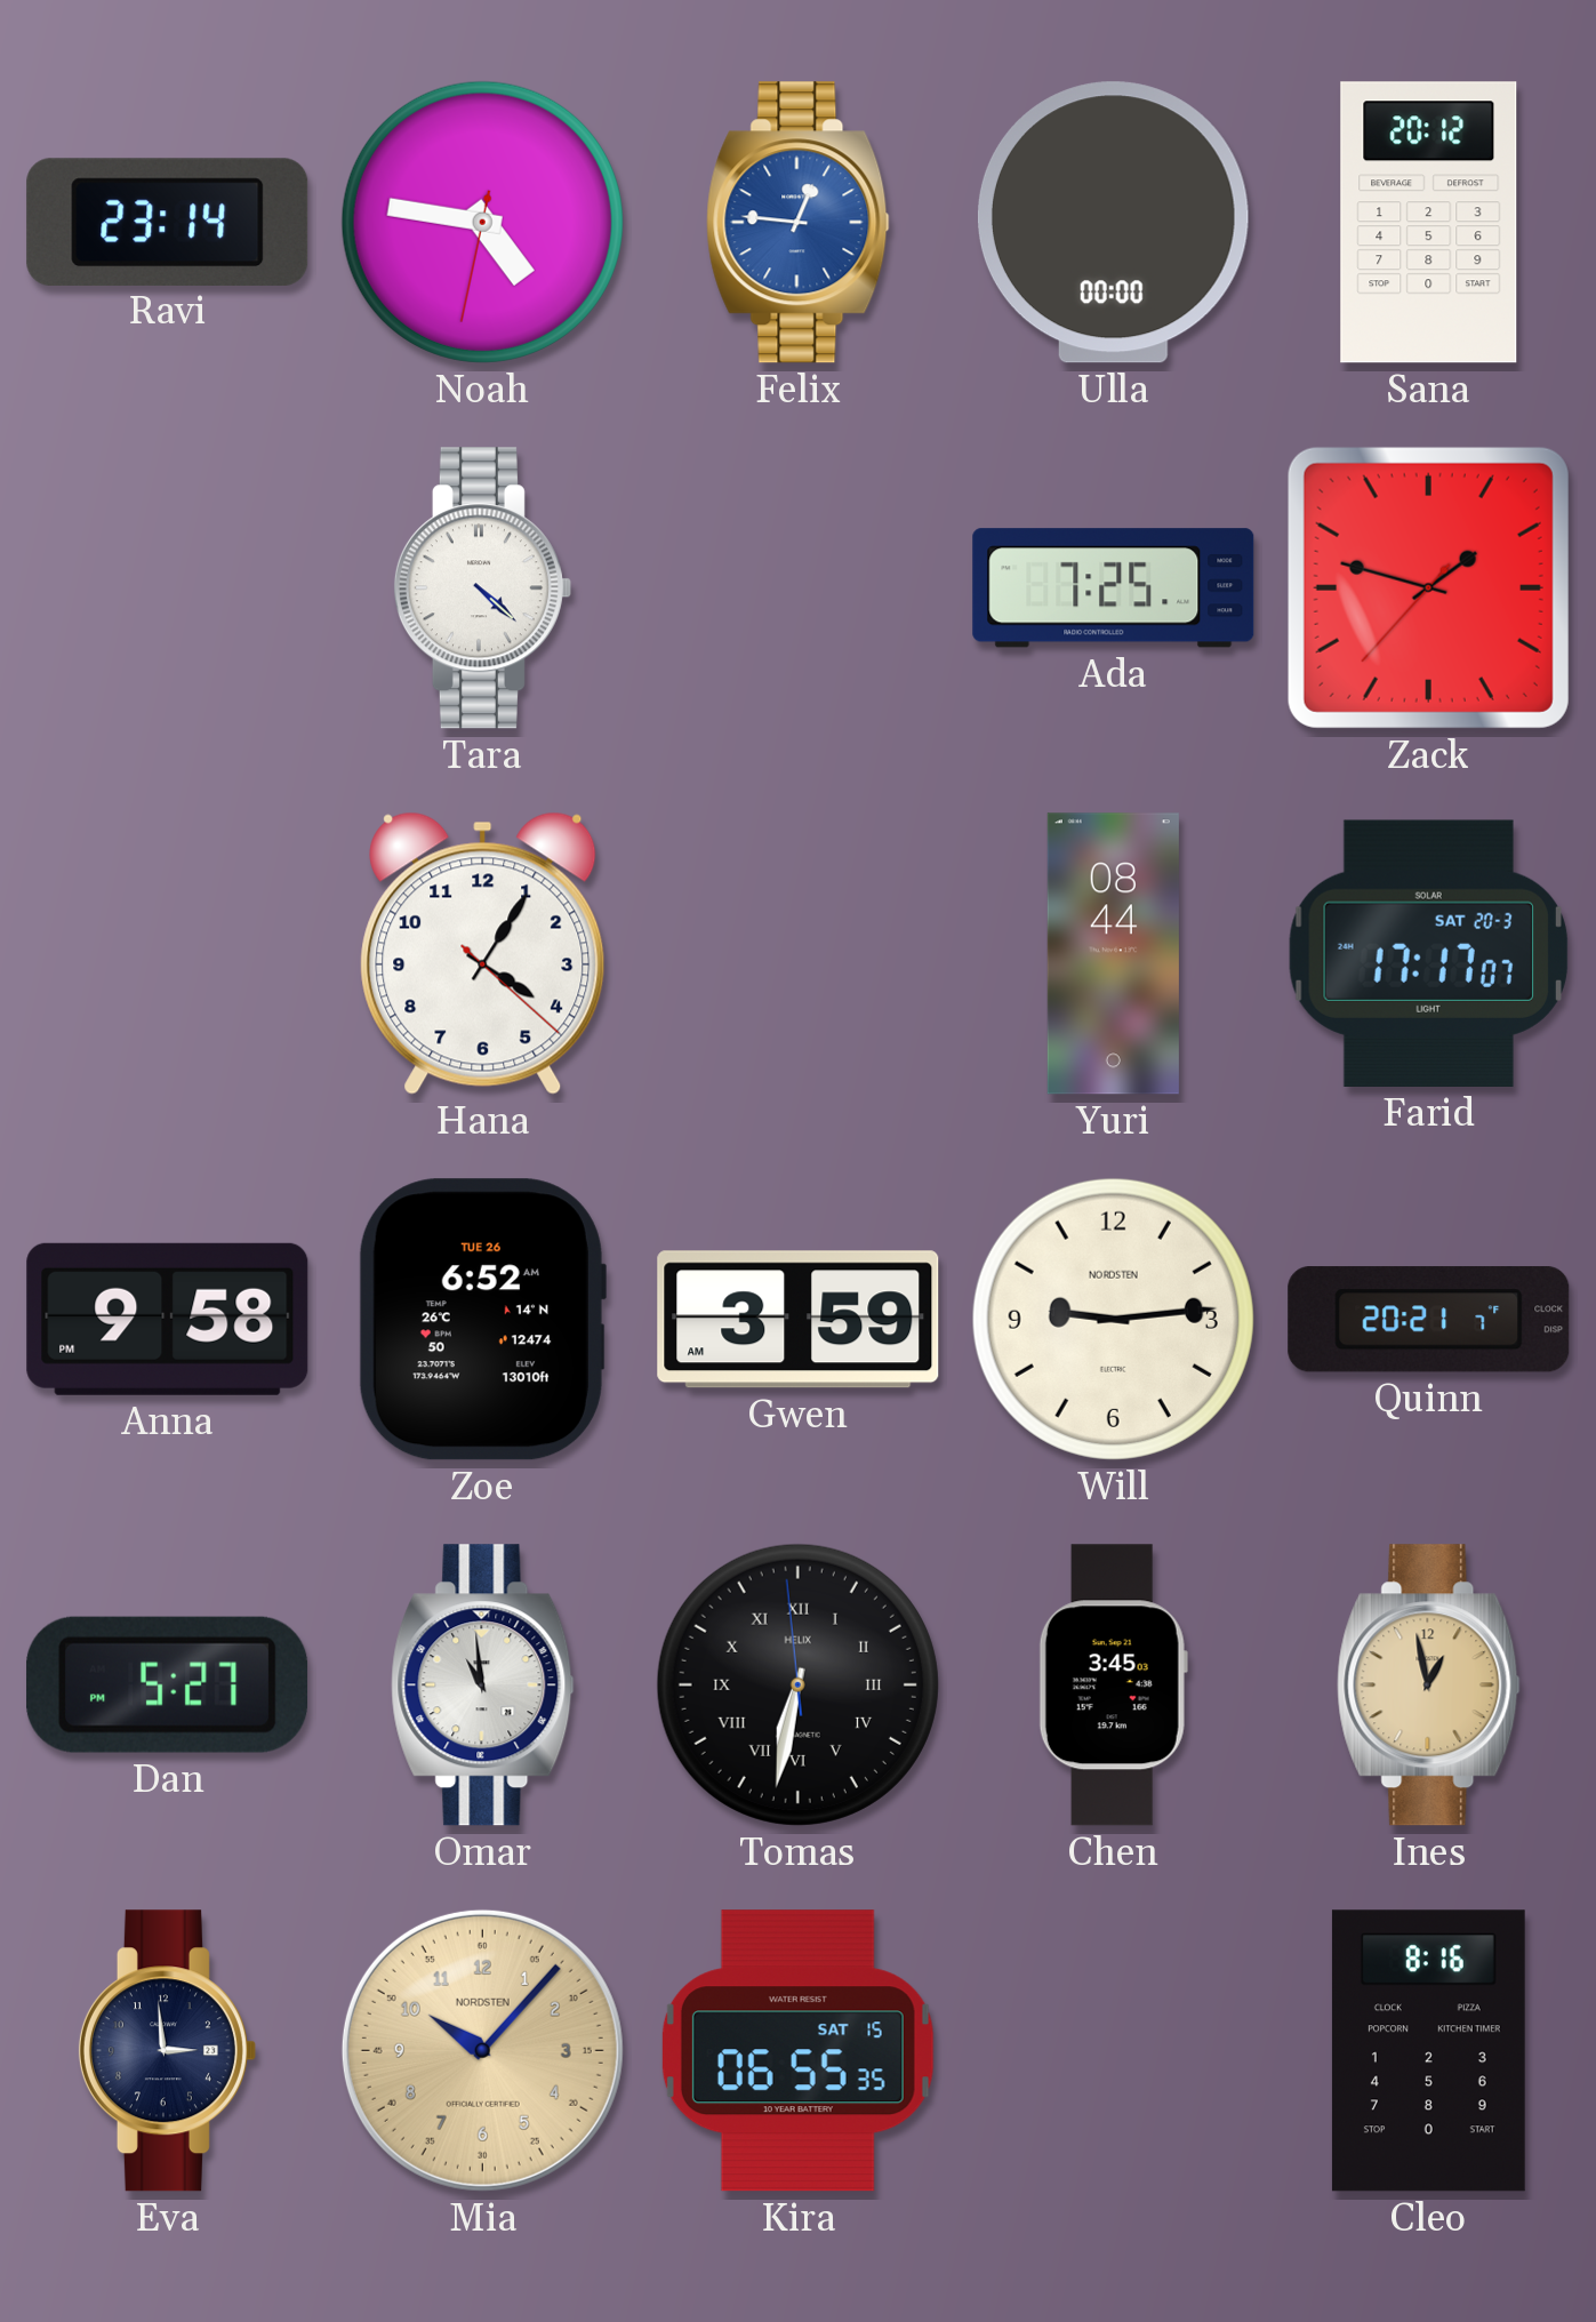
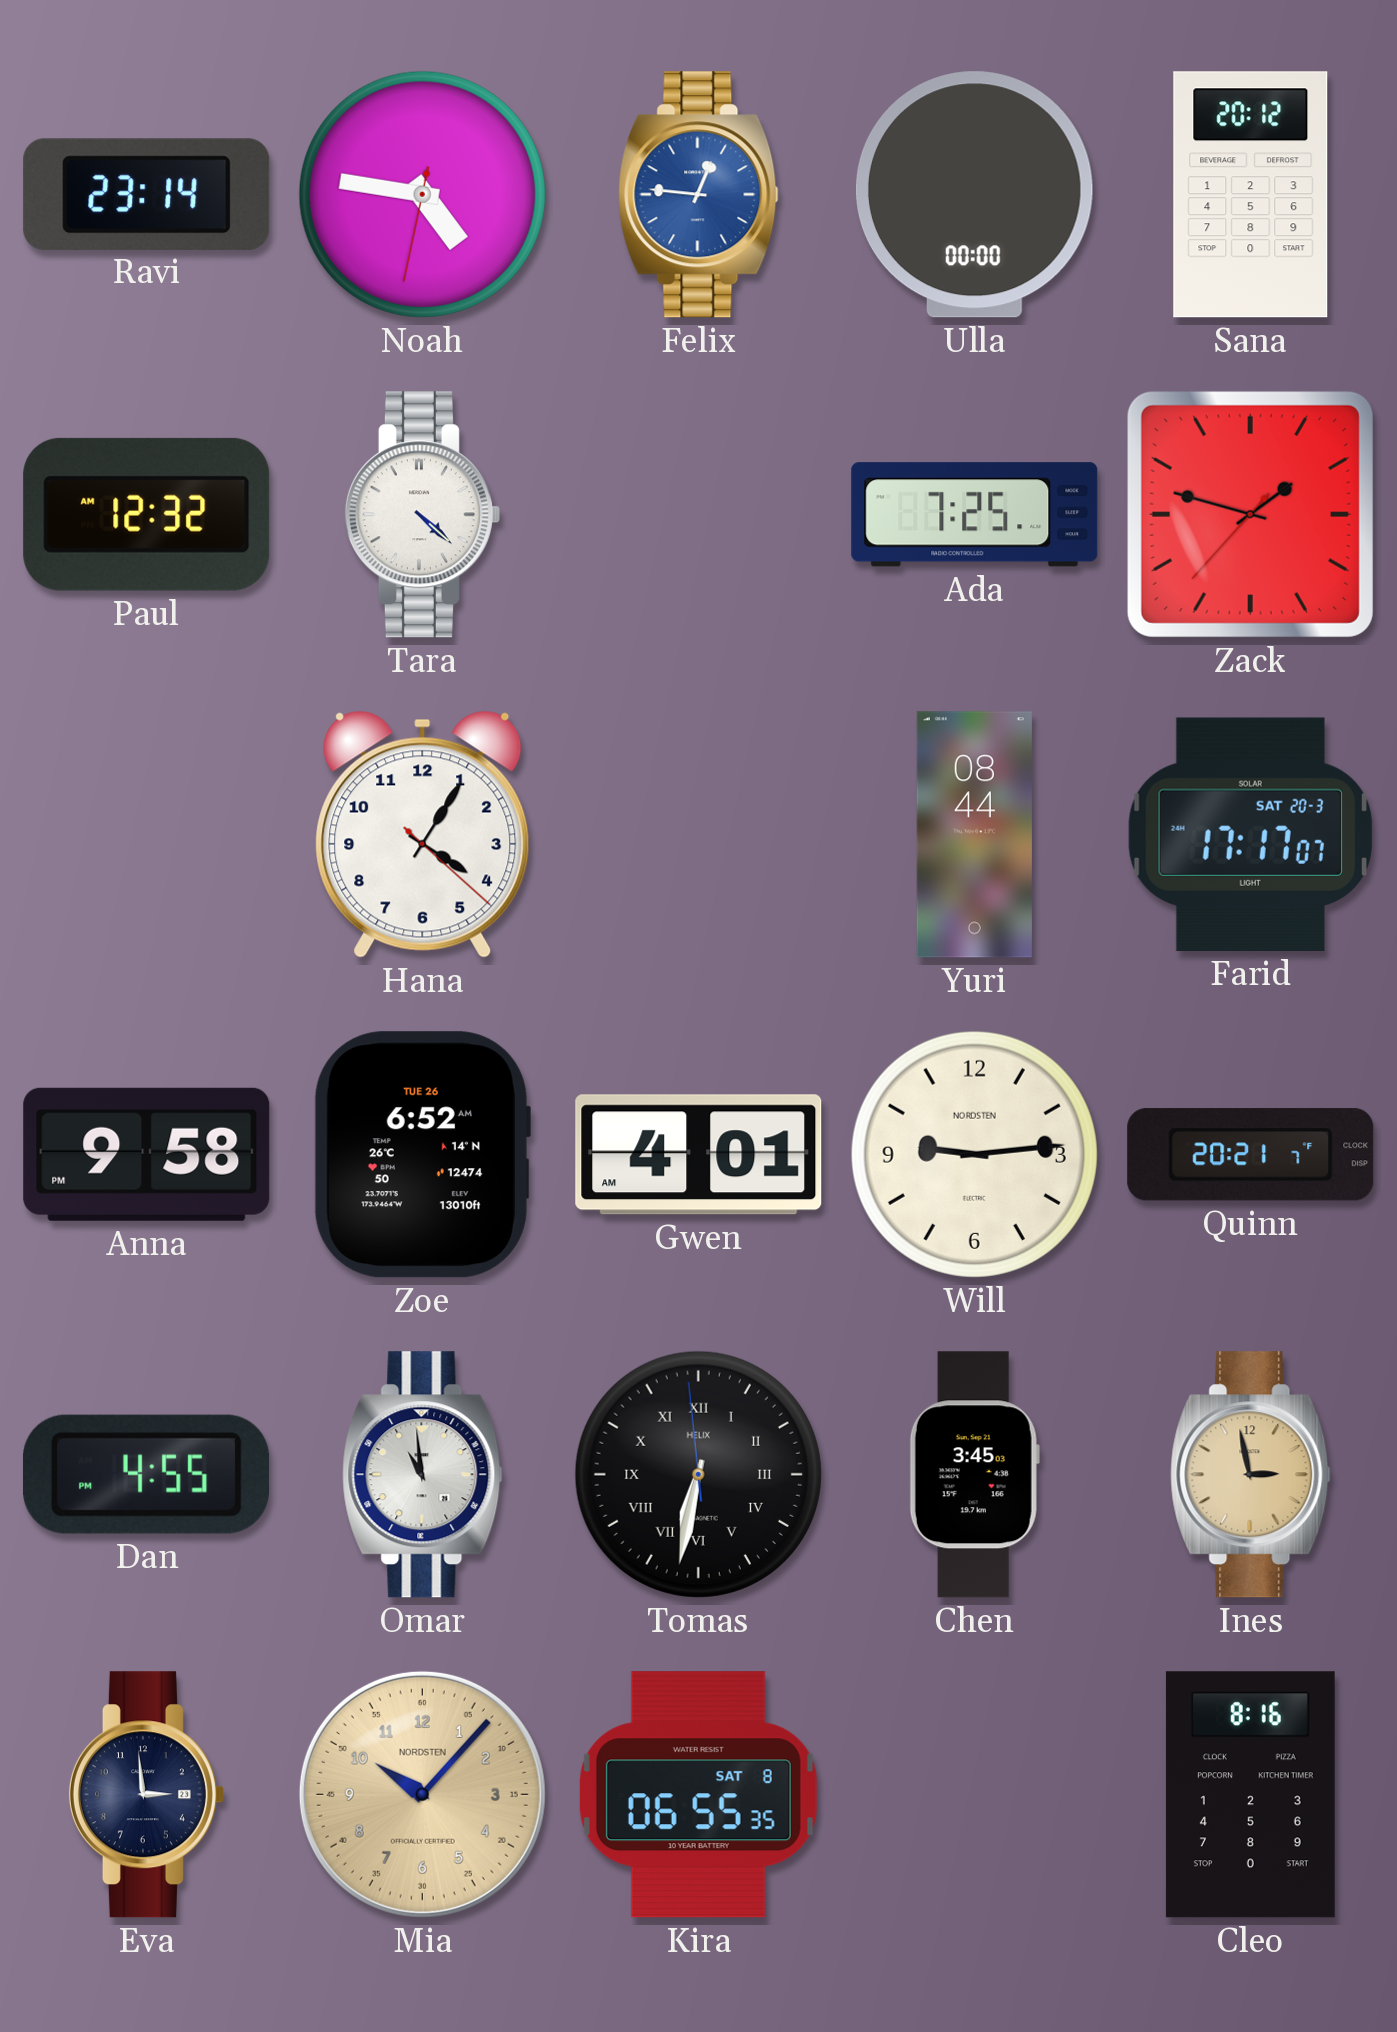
Paul: none -> 12:32
Gwen: 3:59 -> 4:01
Dan: 5:27 -> 4:55
Ines: 12:58 -> 2:58
Kira date: SAT 15 -> SAT 8
